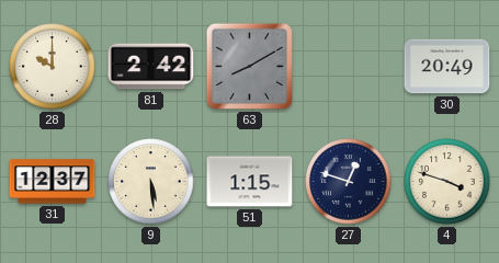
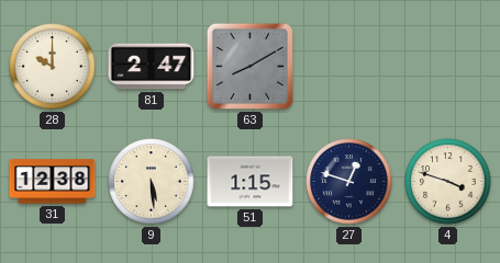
81: 2:42 -> 2:47
30: 20:49 -> none
31: 12:37 -> 12:38
